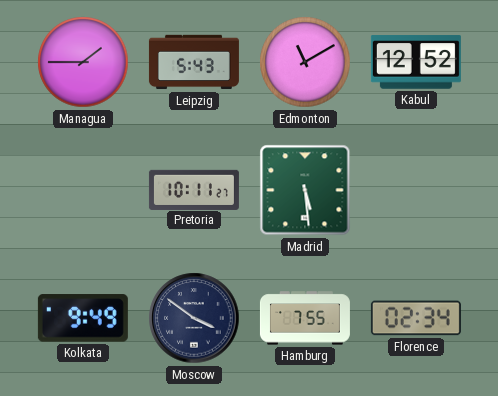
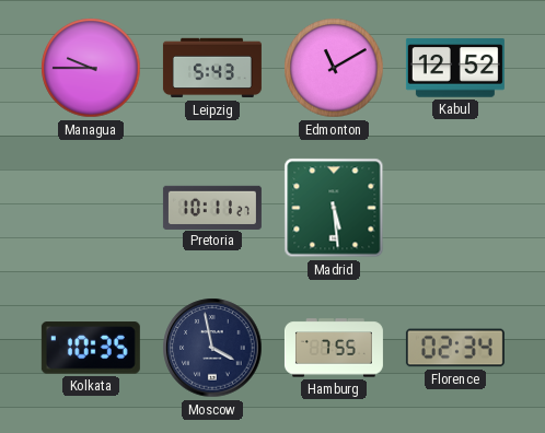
Managua: 1:45 -> 9:45
Kolkata: 9:49 -> 10:35
Moscow: 3:51 -> 3:58
